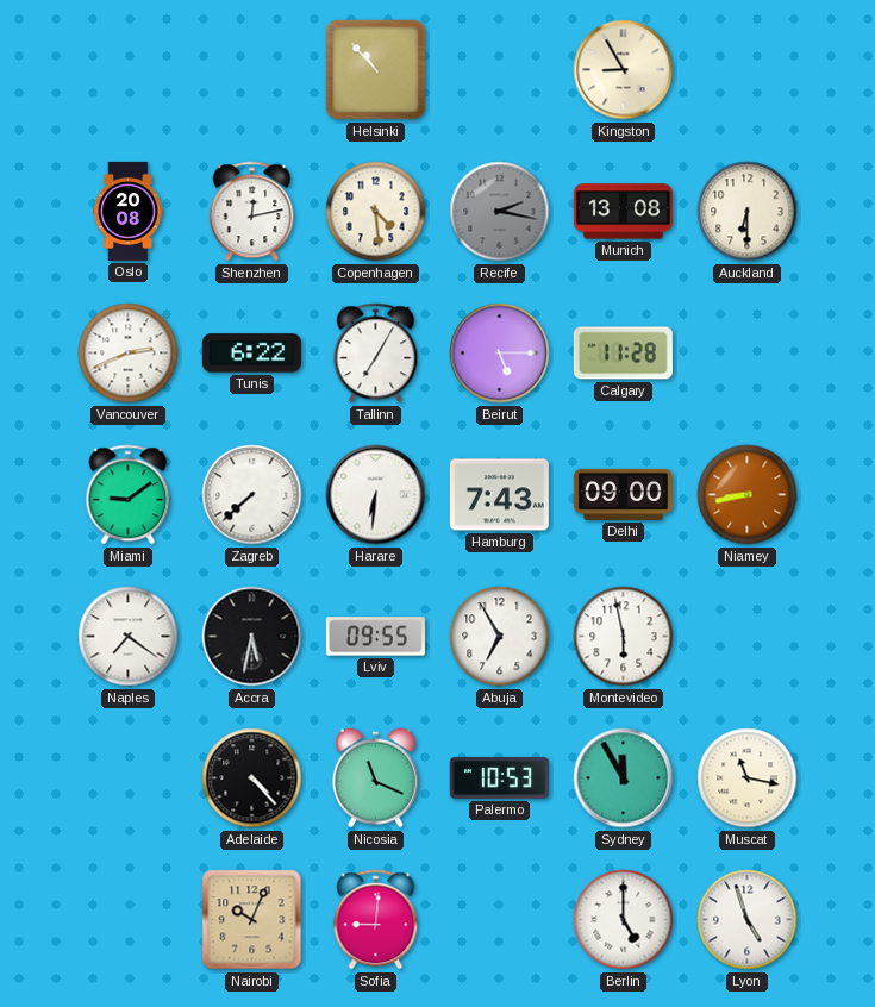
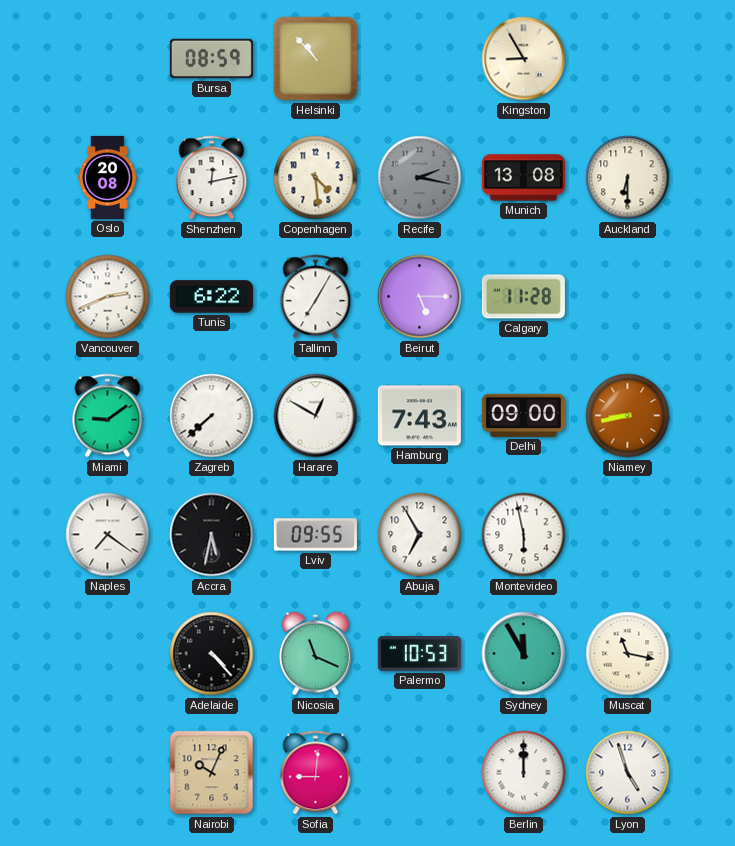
Bursa: none -> 08:59
Harare: 6:31 -> 12:50
Berlin: 5:00 -> 12:00
